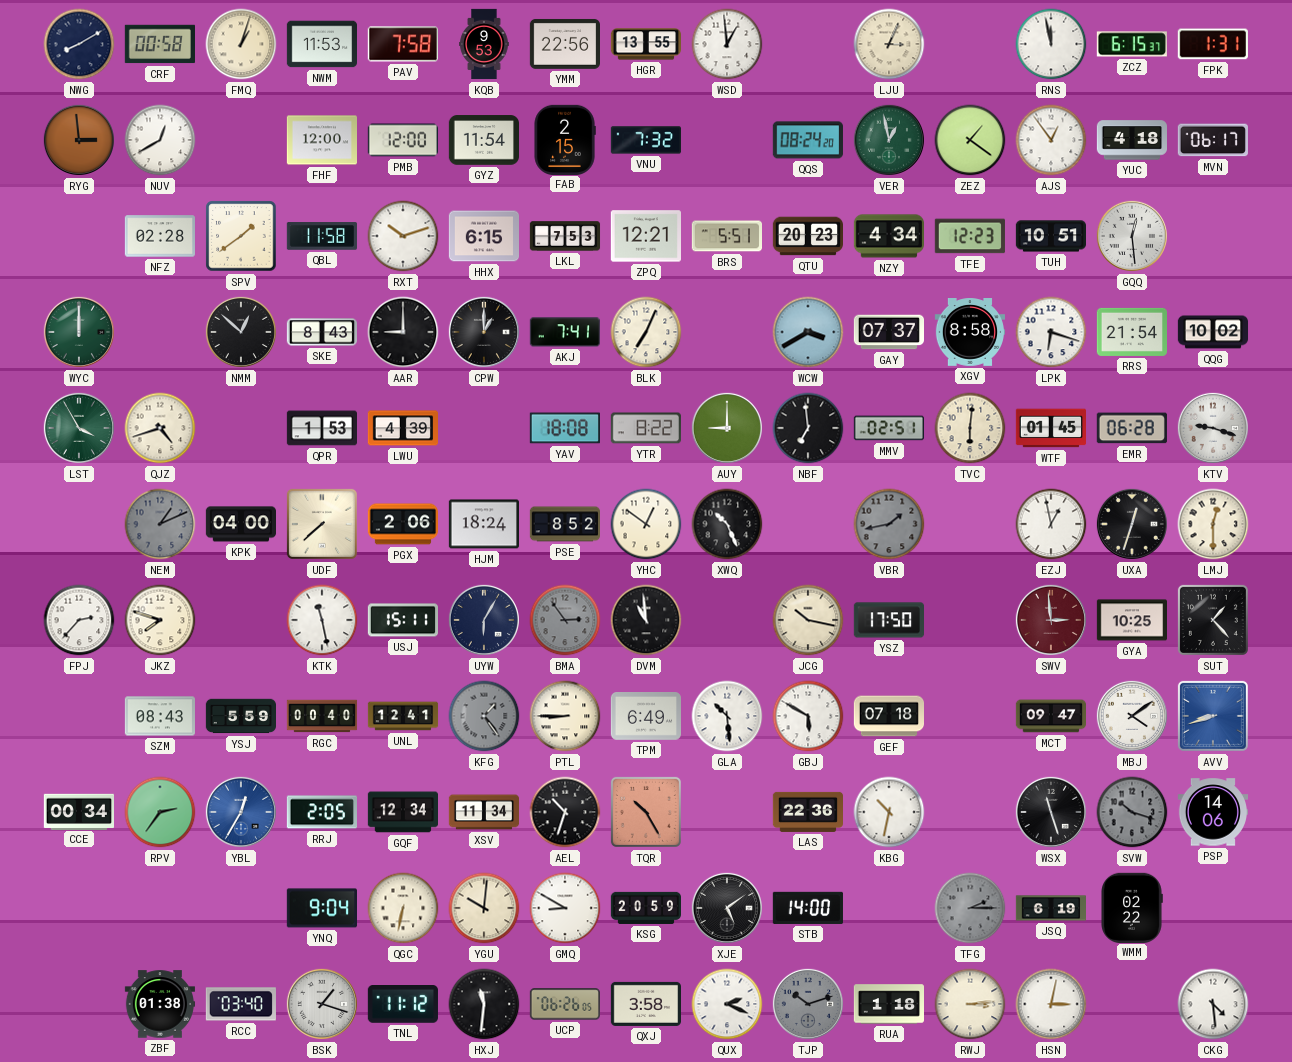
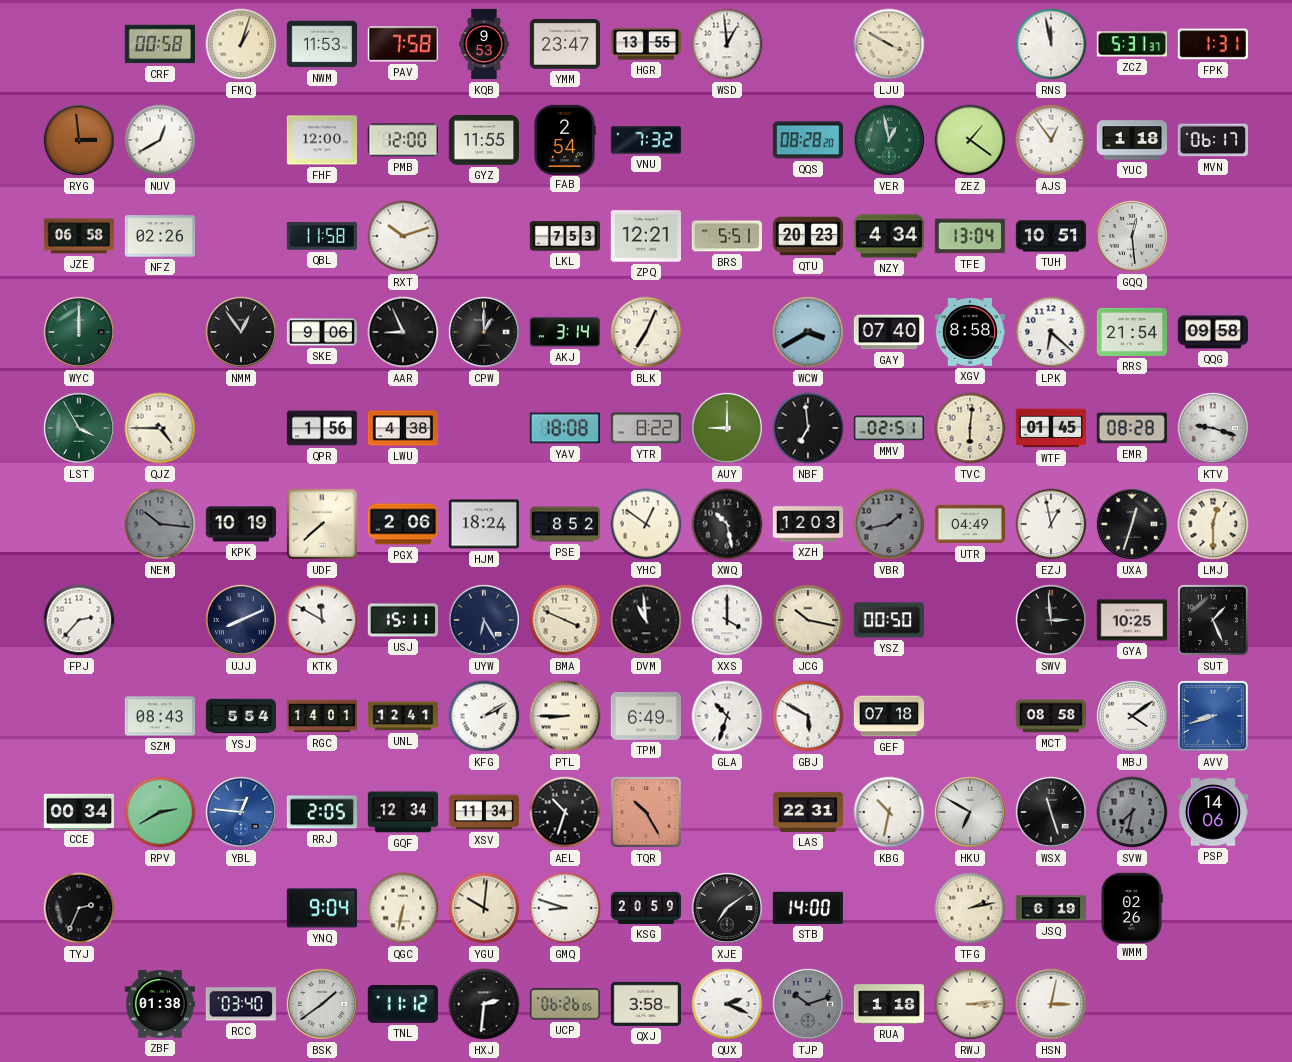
NWG: 8:10 -> none
YMM: 22:56 -> 23:47
LJU: 3:04 -> 3:50
ZCZ: 6:15 -> 5:31
GYZ: 11:54 -> 11:55
FAB: 2:15 -> 2:54
QQS: 08:24 -> 08:28
YUC: 4:18 -> 1:18
JZE: none -> 06:58
NFZ: 02:28 -> 02:26
SPV: 1:39 -> none
HHX: 6:15 -> none
TFE: 12:23 -> 13:04
NMM: 12:52 -> 12:54
SKE: 8:43 -> 9:06
AAR: 9:00 -> 8:56
AKJ: 7:41 -> 3:14
GAY: 07:37 -> 07:40
LPK: 6:18 -> 6:22
QQG: 10:02 -> 09:58
QJZ: 4:42 -> 4:45
QPR: 1:53 -> 1:56
LWU: 4:39 -> 4:38
EMR: 06:28 -> 08:28
NEM: 1:11 -> 10:16
KPK: 04:00 -> 10:19
XWQ: 10:26 -> 10:28
XZH: none -> 12:03
UTR: none -> 04:49
JKZ: 7:48 -> none
UJJ: none -> 8:11
KTK: 11:28 -> 11:50
UYW: 6:05 -> 6:25
BMA: 2:54 -> 3:49
BMA dial: grey -> cream
XXS: none -> 4:00
YSZ: 17:50 -> 00:50
SWV dial: burgundy -> black
SUT: 1:23 -> 1:26
YSJ: 5:59 -> 5:54
RGC: 00:40 -> 14:01
KFG: 1:24 -> 2:10
KFG dial: grey -> white
GLA: 10:29 -> 10:33
MCT: 09:47 -> 08:58
RPV: 2:36 -> 2:40
YBL: 12:35 -> 12:46
LAS: 22:36 -> 22:31
HKU: none -> 6:50
SVW: 10:18 -> 7:32
TYJ: none -> 2:34
GMQ: 8:50 -> 8:48
XJE: 5:09 -> 7:09
TFG: 2:15 -> 2:13
TFG dial: grey -> cream
WMM: 02:22 -> 02:26
BSK: 1:18 -> 1:39
HXJ: 11:31 -> 2:31
CKG: 4:29 -> none
